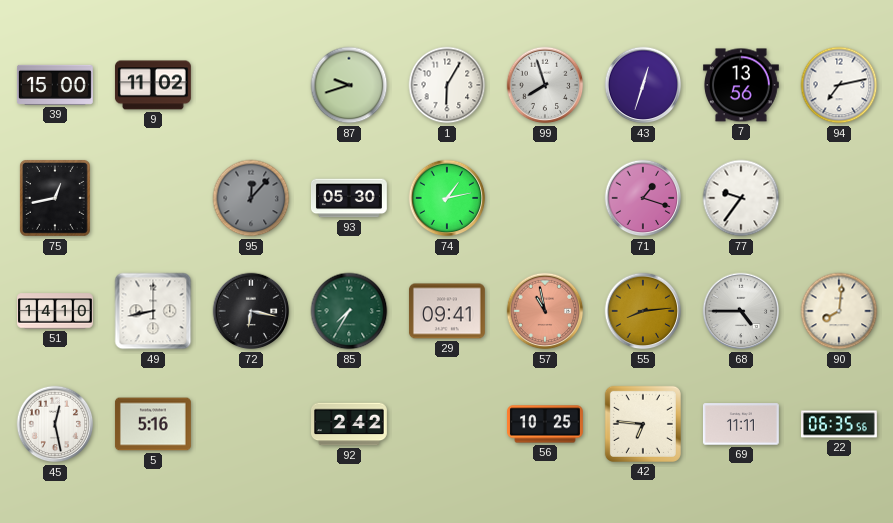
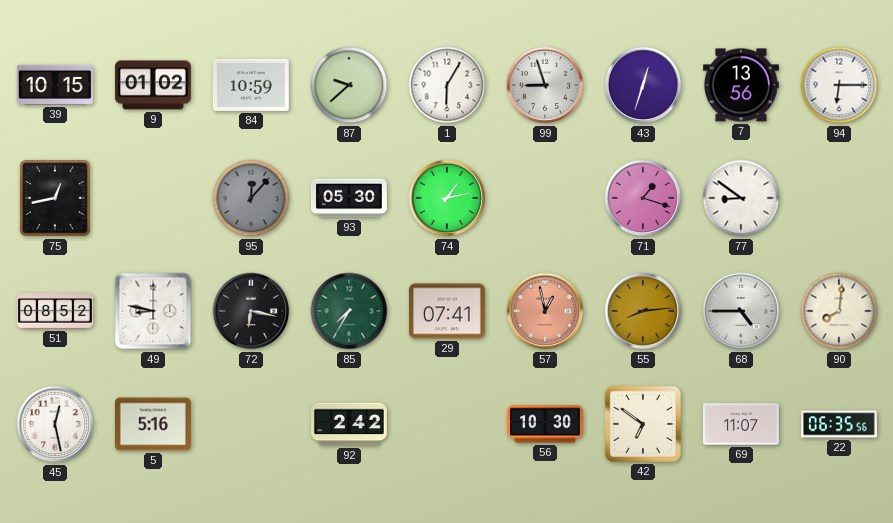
39: 15:00 -> 10:15
9: 11:02 -> 01:02
84: none -> 10:59
87: 9:42 -> 9:38
99: 7:57 -> 8:57
94: 7:13 -> 6:15
77: 9:36 -> 8:51
51: 14:10 -> 08:52
49: 8:43 -> 8:47
29: 09:41 -> 07:41
57: 10:58 -> 12:58
56: 10:25 -> 10:30
42: 6:46 -> 6:51
69: 11:11 -> 11:07
